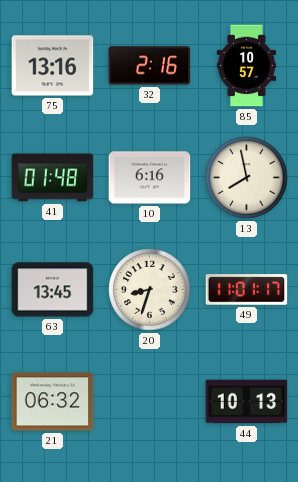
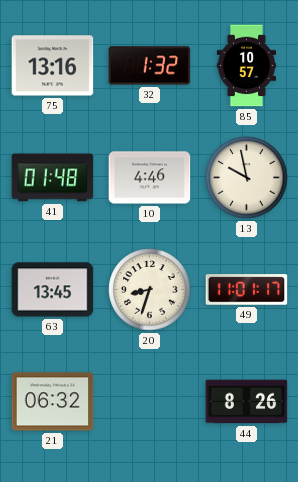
32: 2:16 -> 1:32
10: 6:16 -> 4:46
13: 7:58 -> 9:58
44: 10:13 -> 8:26
